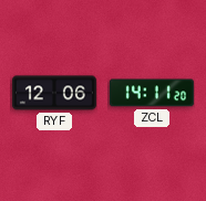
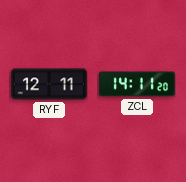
RYF: 12:06 -> 12:11
